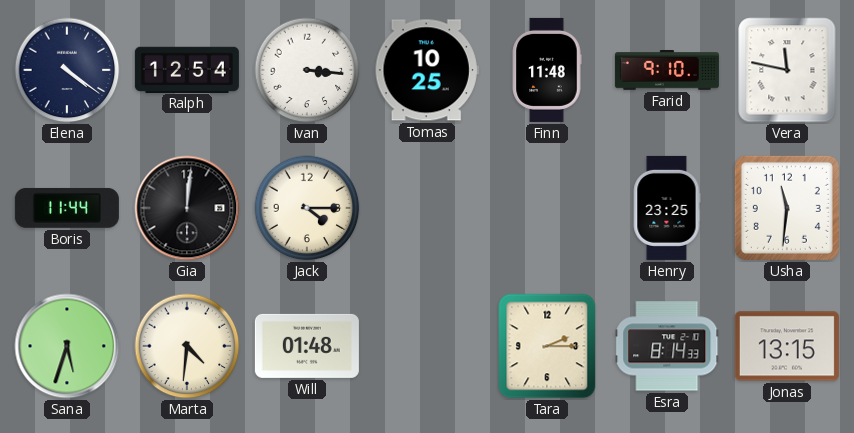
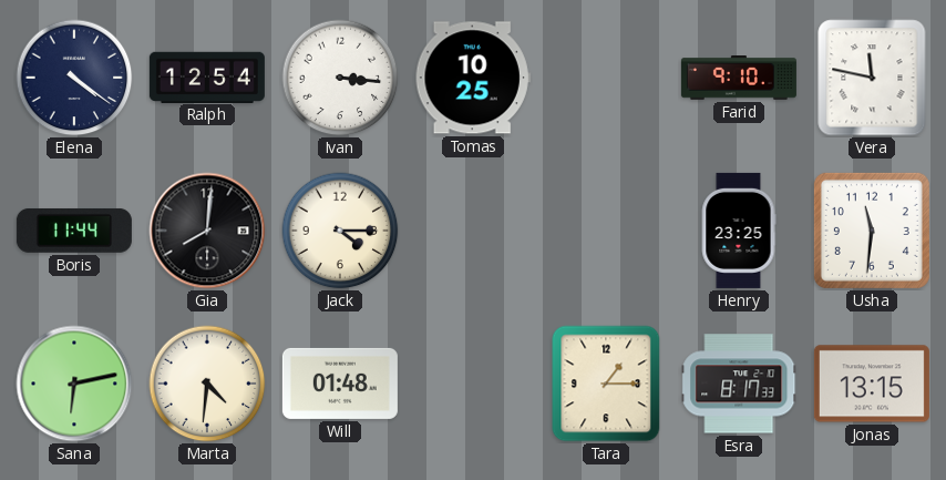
Finn: 11:48 -> none
Gia: 12:01 -> 8:01
Sana: 5:33 -> 6:13
Tara: 2:15 -> 1:15
Esra: 8:14 -> 8:17
